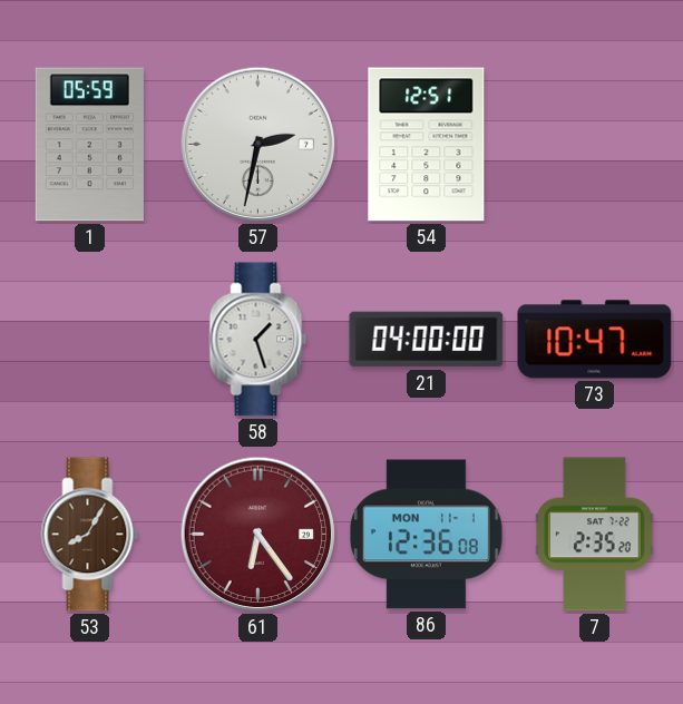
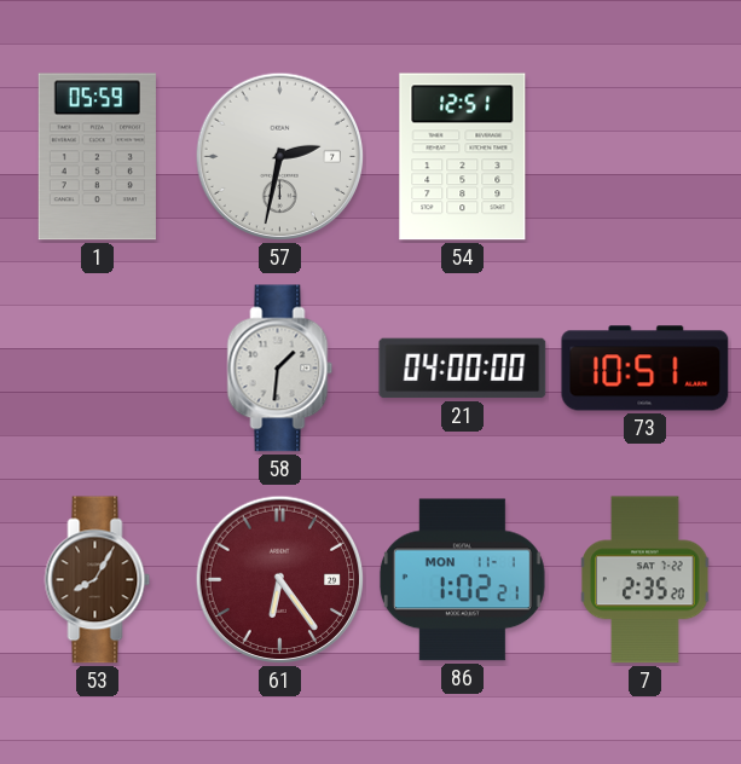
58: 1:27 -> 1:31
73: 10:47 -> 10:51
86: 12:36 -> 1:02
